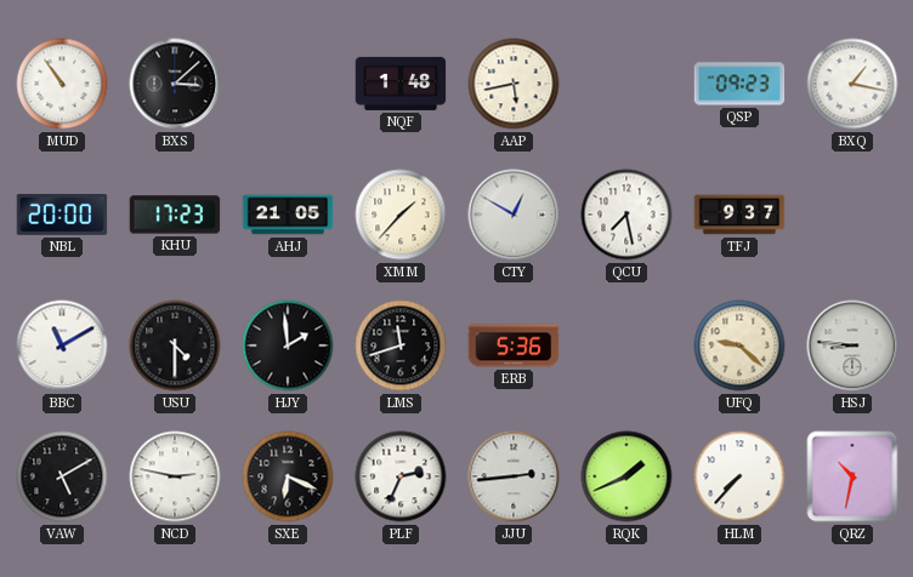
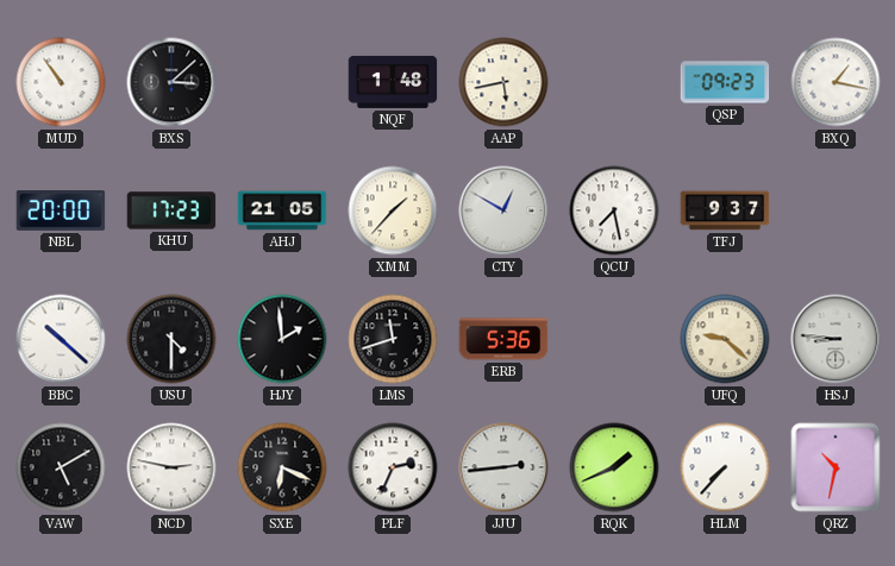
BBC: 11:10 -> 10:22
